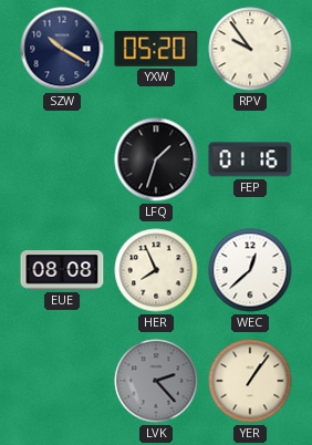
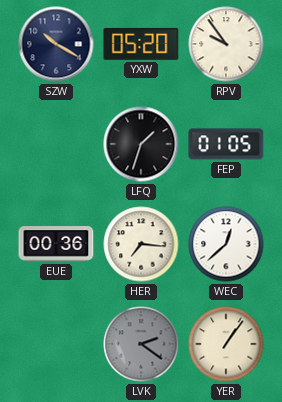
FEP: 01:16 -> 01:05
EUE: 08:08 -> 00:36
HER: 7:56 -> 7:16
LVK: 2:23 -> 2:21
